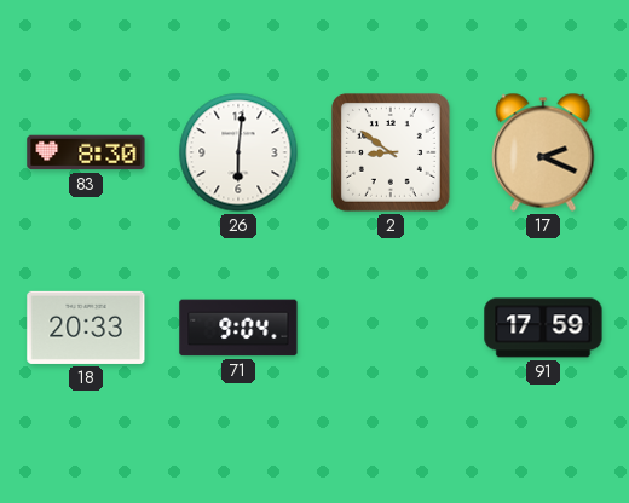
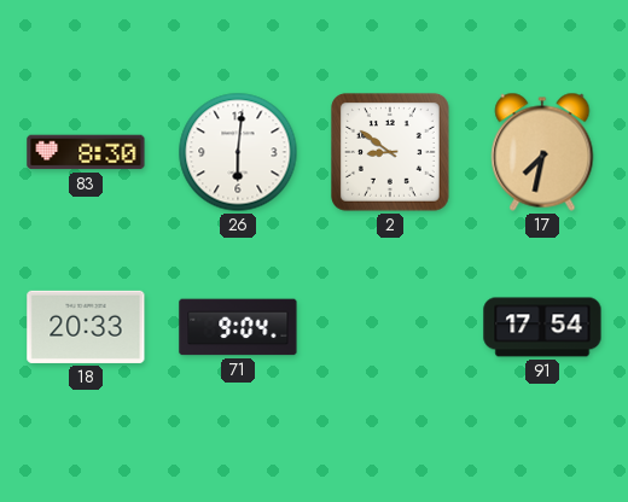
17: 2:19 -> 7:32
91: 17:59 -> 17:54
